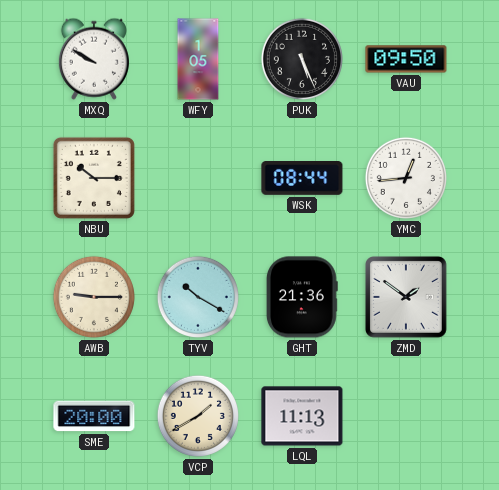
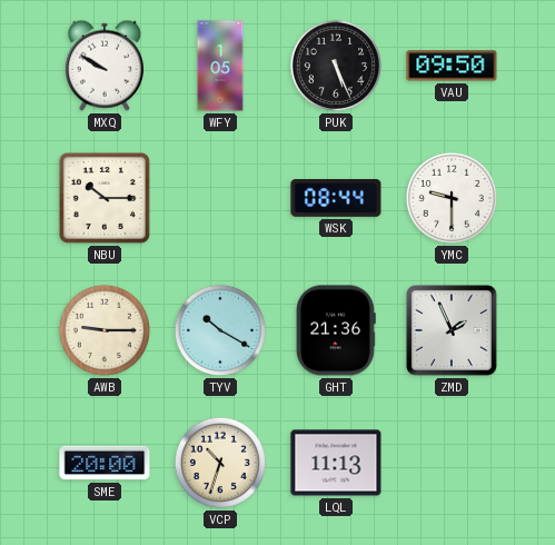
YMC: 12:44 -> 9:30
ZMD: 1:51 -> 1:56
VCP: 1:40 -> 10:33
